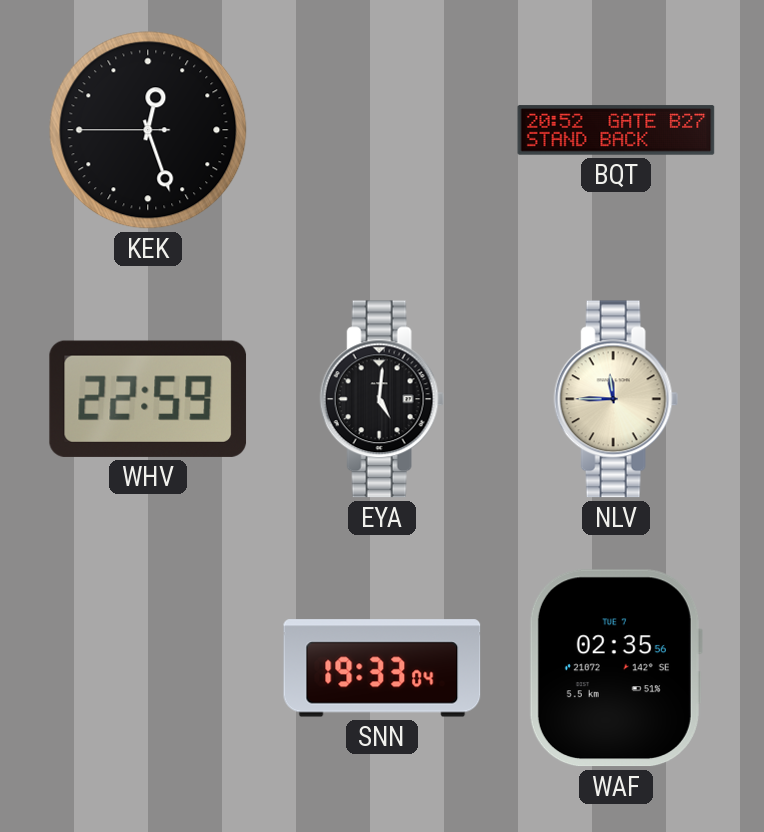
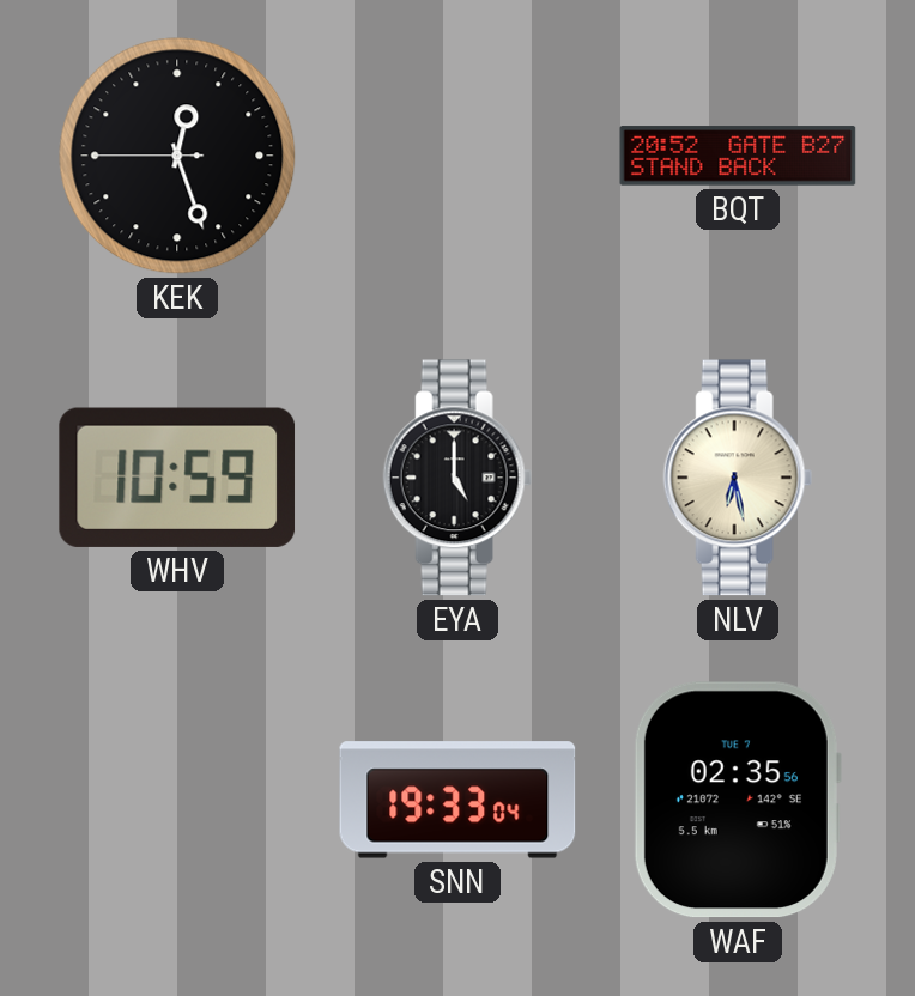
WHV: 22:59 -> 10:59
EYA: 5:01 -> 5:00
NLV: 11:45 -> 6:28
